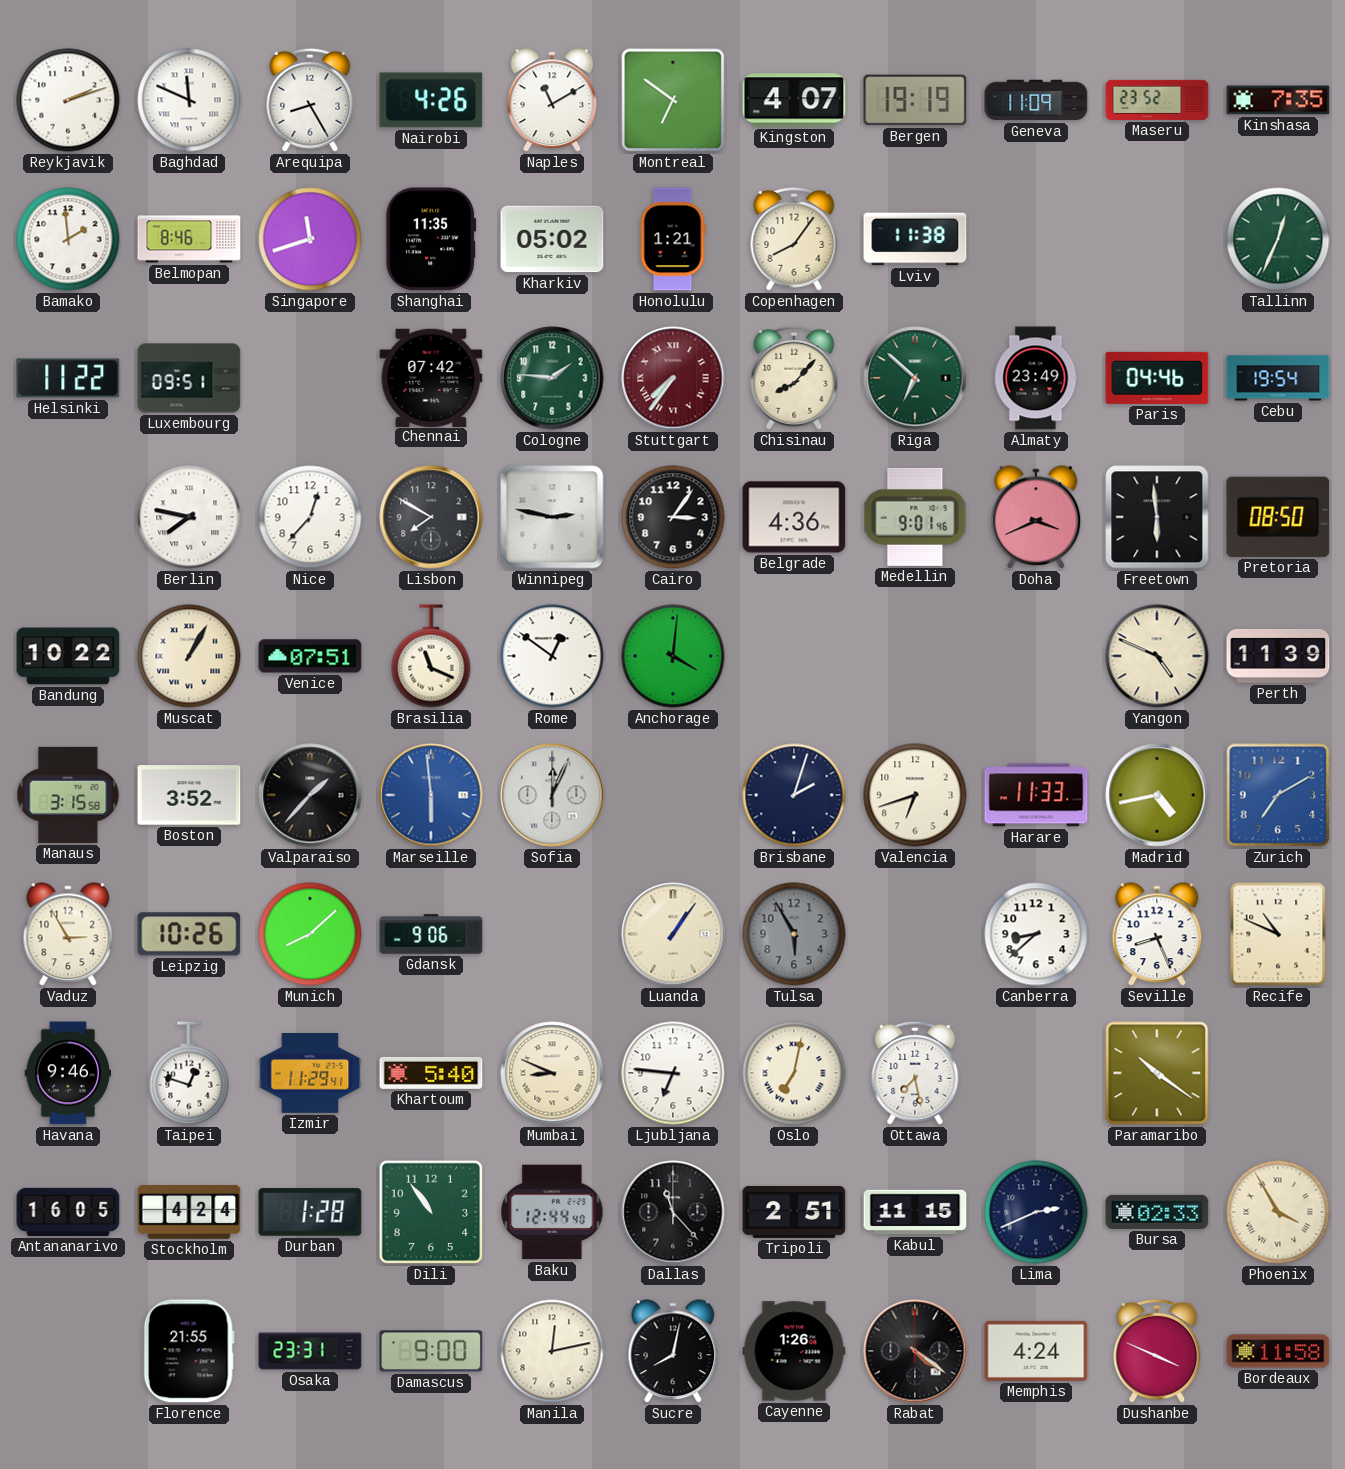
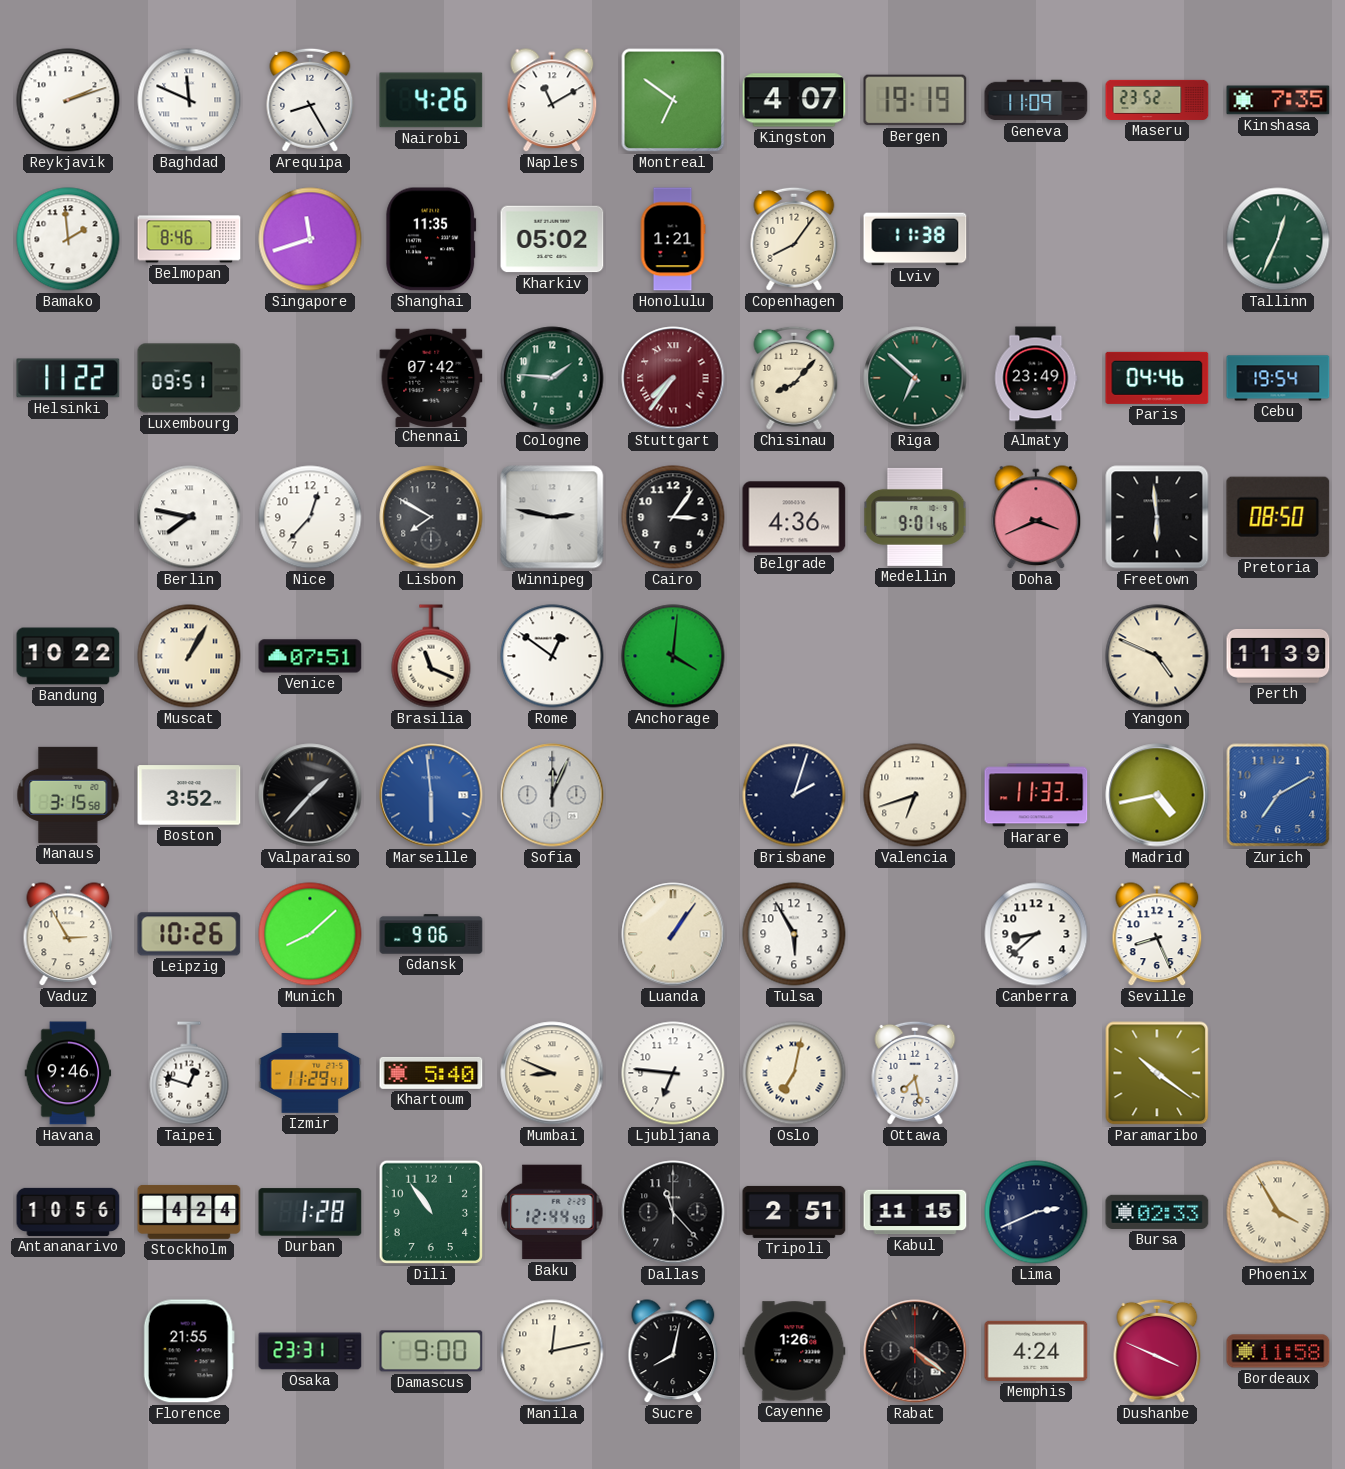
Tulsa dial: grey -> white
Recife: 10:49 -> none
Antananarivo: 16:05 -> 10:56
